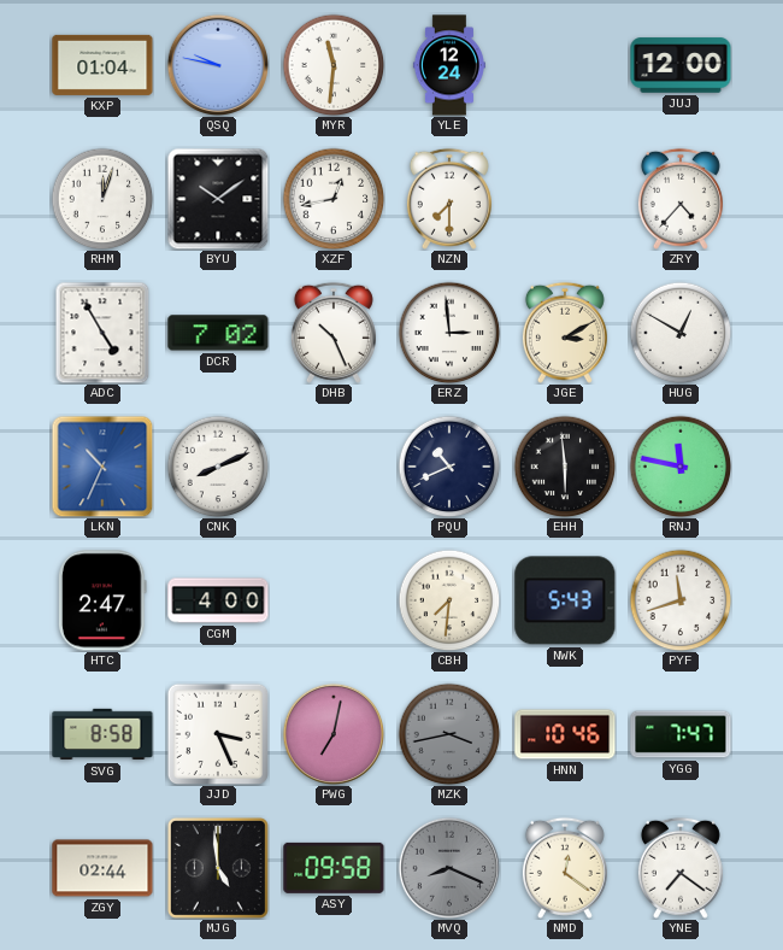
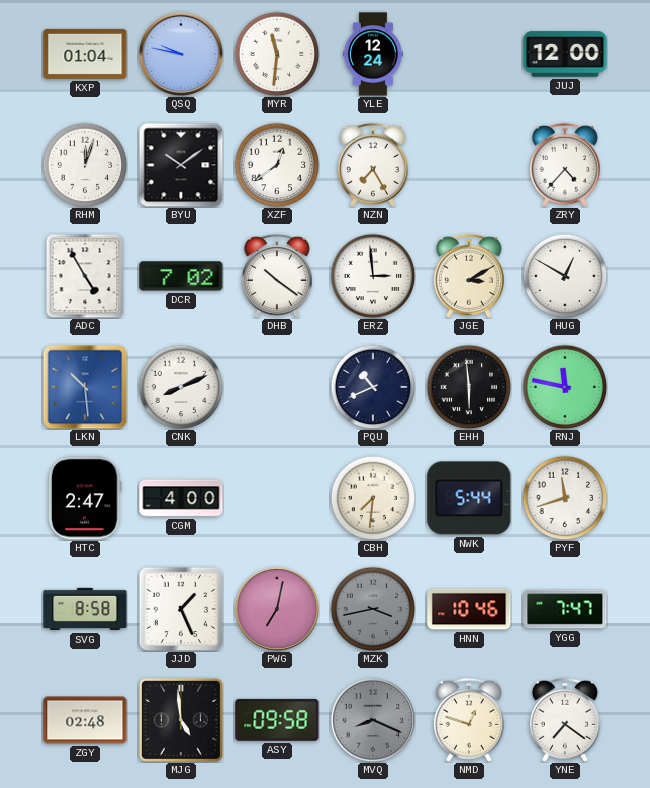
XZF: 12:43 -> 12:39
NZN: 7:30 -> 7:25
DHB: 10:26 -> 10:21
LKN: 10:34 -> 10:29
NWK: 5:43 -> 5:44
JJD: 3:26 -> 1:26
ZGY: 02:44 -> 02:48
NMD: 12:21 -> 12:48
